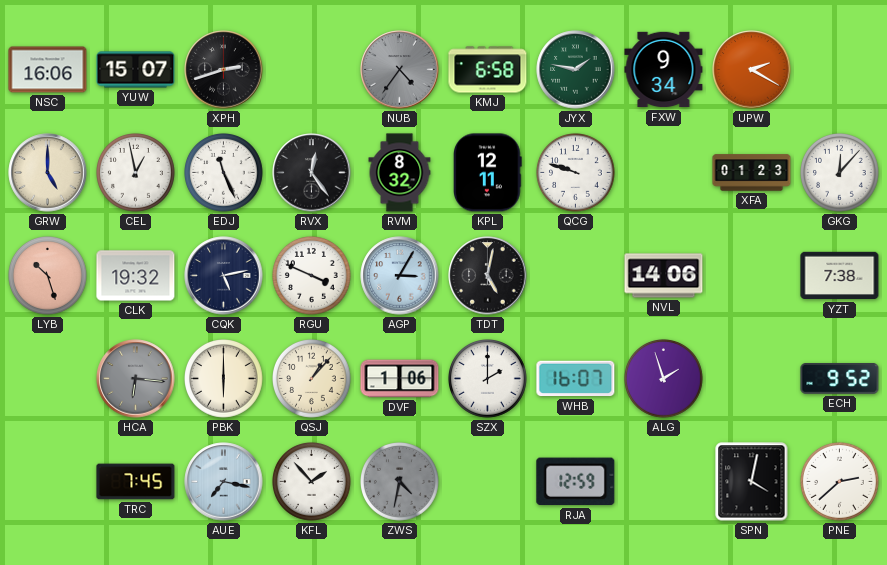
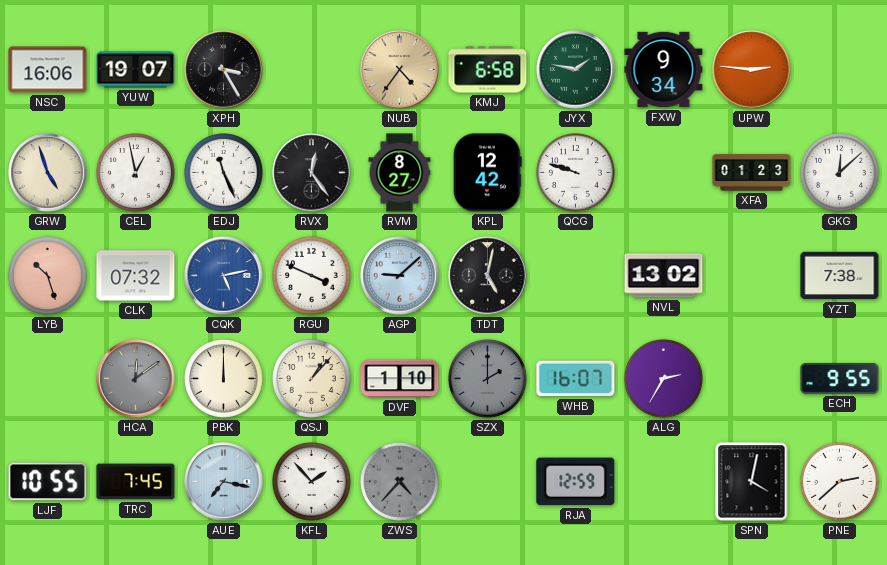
YUW: 15:07 -> 19:07
XPH: 2:42 -> 3:25
NUB dial: grey -> champagne
UPW: 2:20 -> 2:46
GRW: 5:00 -> 4:57
RVM: 8:32 -> 8:27
KPL: 12:11 -> 12:42
GKG: 12:07 -> 12:08
CLK: 19:32 -> 07:32
CQK dial: navy -> blue
AGP: 3:05 -> 9:08
NVL: 14:06 -> 13:02
HCA: 6:16 -> 12:09
PBK: 6:00 -> 12:00
DVF: 1:06 -> 1:10
SZX dial: white -> grey
ALG: 1:57 -> 2:35
ECH: 9:52 -> 9:55
LJF: none -> 10:55
ZWS: 4:32 -> 4:37
